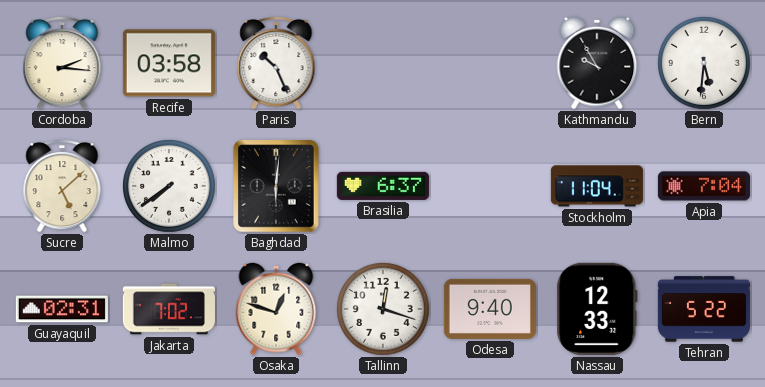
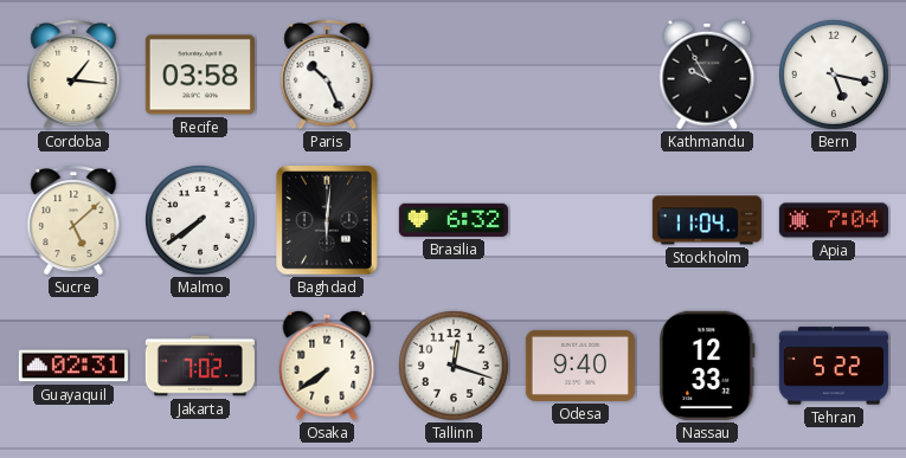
Cordoba: 2:16 -> 1:16
Bern: 5:31 -> 5:17
Brasilia: 6:37 -> 6:32
Osaka: 12:48 -> 7:39
